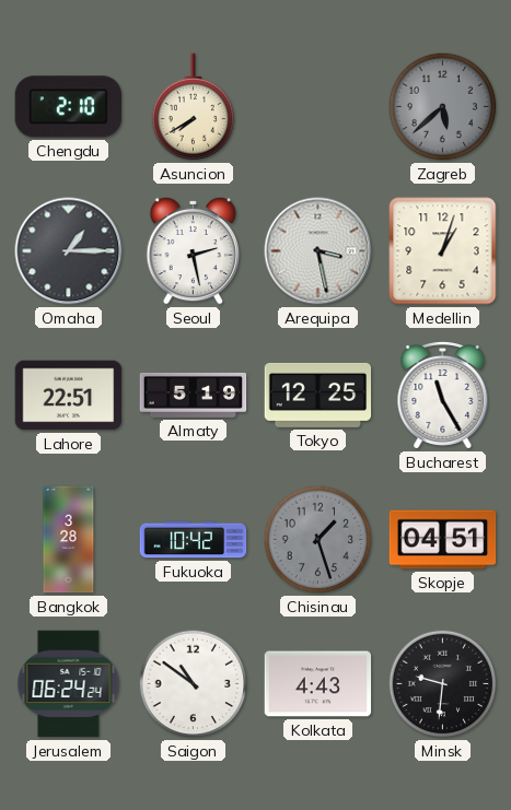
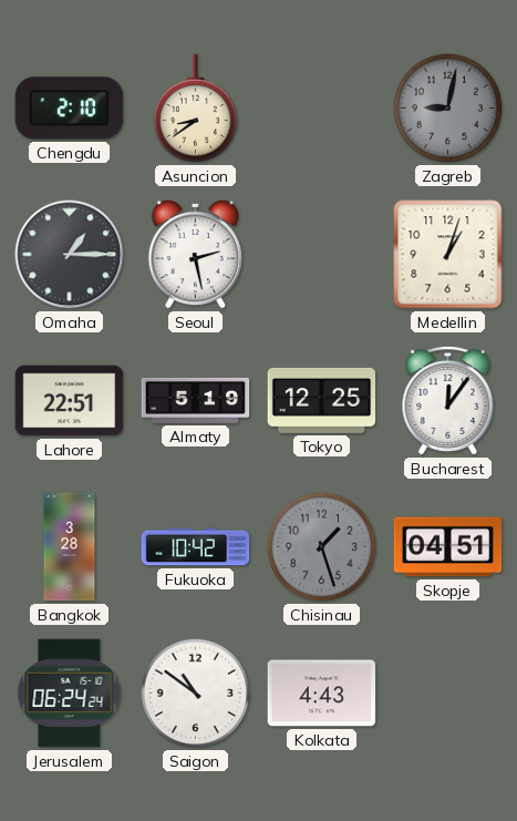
Asuncion: 7:40 -> 8:39
Zagreb: 5:38 -> 9:02
Arequipa: 3:28 -> none
Bucharest: 11:25 -> 12:06
Minsk: 9:31 -> none
